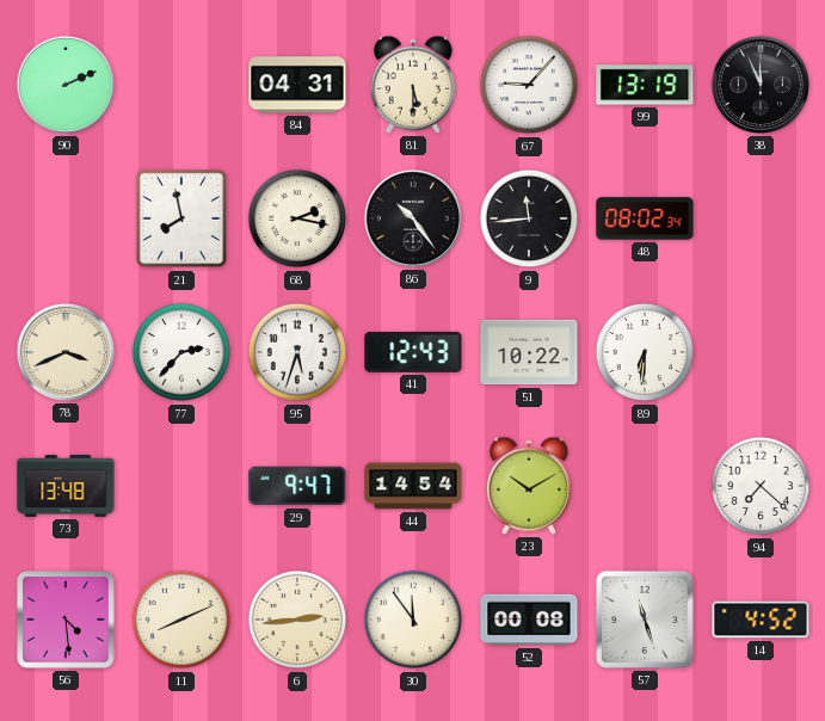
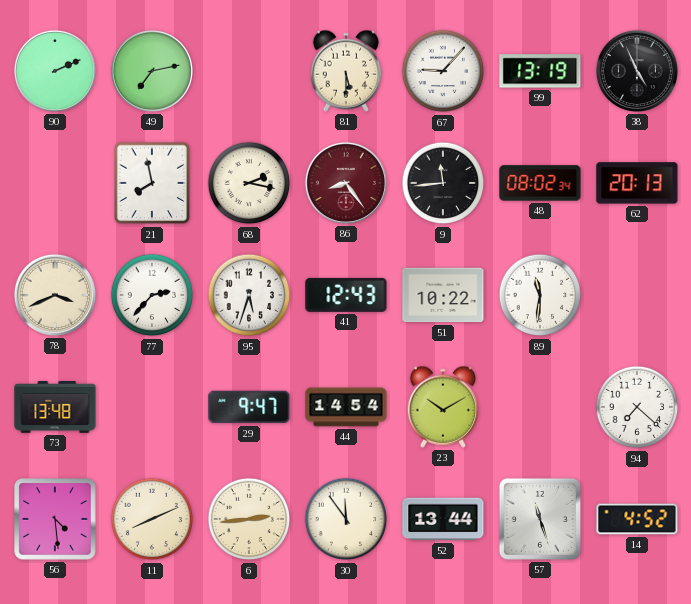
49: none -> 7:13
84: 04:31 -> none
38: 11:56 -> 4:56
86: 10:24 -> 8:24
86 dial: black -> burgundy
62: none -> 20:13
89: 6:31 -> 11:31
52: 00:08 -> 13:44
